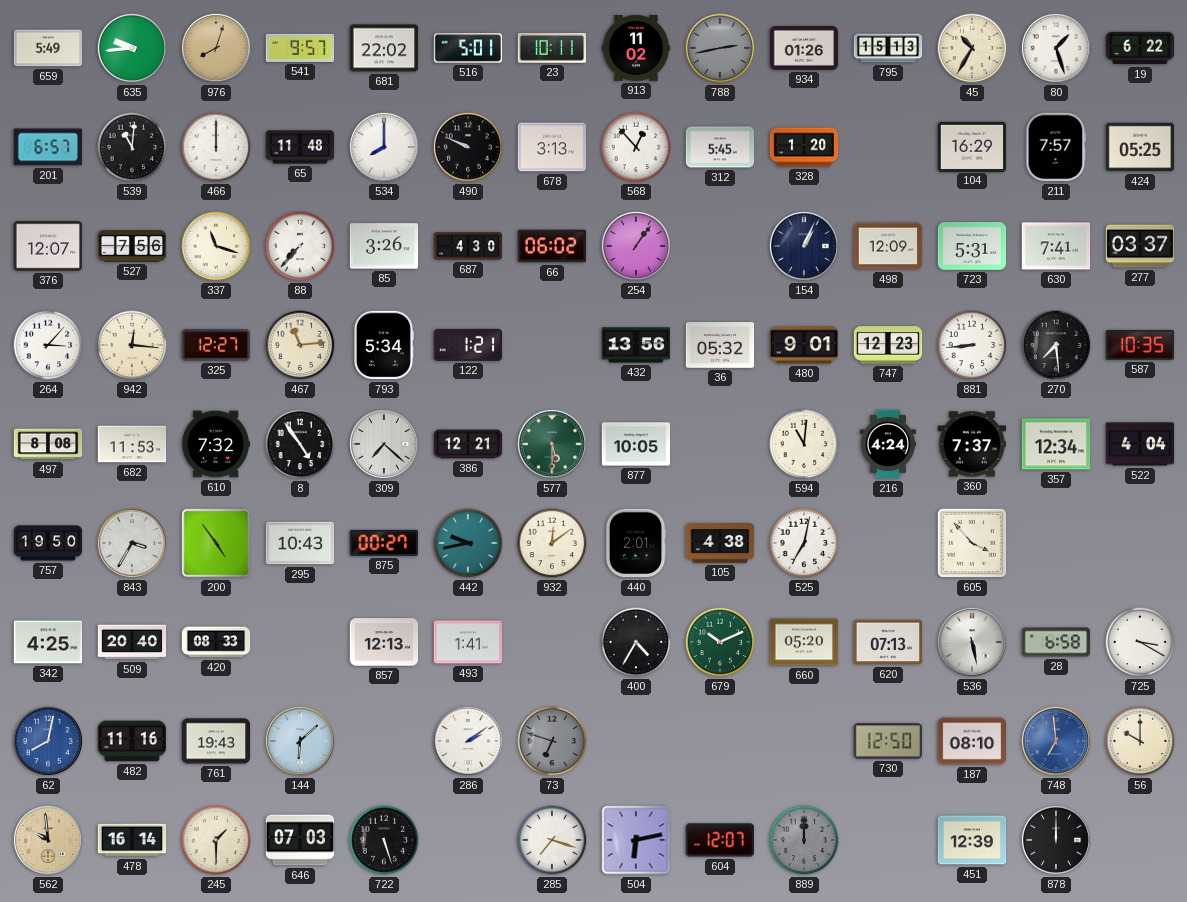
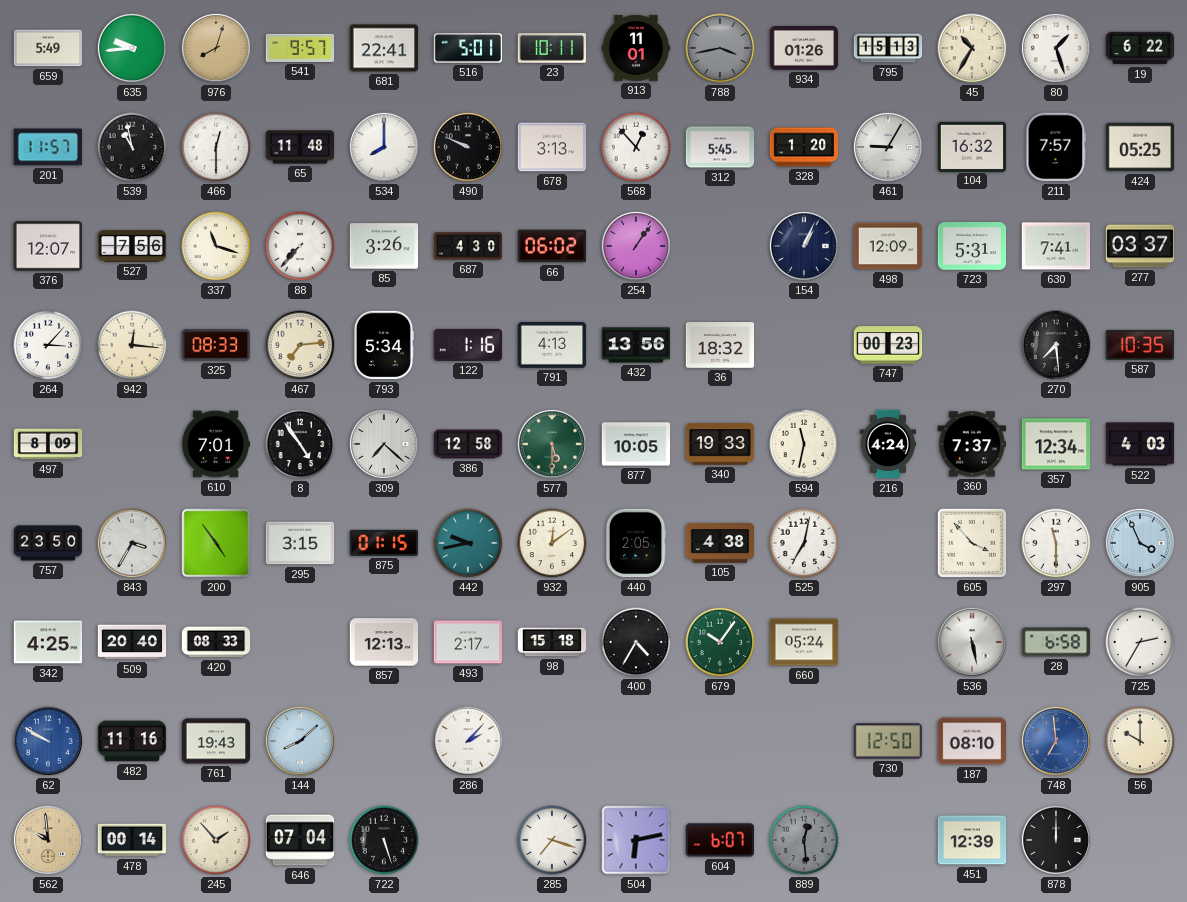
681: 22:02 -> 22:41
913: 11:02 -> 11:01
788: 2:43 -> 3:43
201: 6:57 -> 11:57
539: 11:01 -> 10:58
466: 12:00 -> 12:30
461: none -> 9:05
104: 16:29 -> 16:32
325: 12:27 -> 08:33
467: 11:14 -> 7:14
122: 1:21 -> 1:16
791: none -> 4:13
36: 05:32 -> 18:32
480: 9:01 -> none
747: 12:23 -> 00:23
881: 8:44 -> none
497: 8:08 -> 8:09
682: 11:53 -> none
610: 7:32 -> 7:01
386: 12:21 -> 12:58
340: none -> 19:33
594: 11:01 -> 11:32
522: 4:04 -> 4:03
757: 19:50 -> 23:50
295: 10:43 -> 3:15
875: 00:27 -> 01:15
440: 2:01 -> 2:05
297: none -> 11:30
905: none -> 3:56
493: 1:41 -> 2:17
98: none -> 15:18
679: 10:11 -> 10:06
660: 05:20 -> 05:24
620: 07:13 -> none
725: 3:20 -> 2:35
62: 8:02 -> 9:50
144: 6:08 -> 8:08
286: 2:09 -> 2:07
73: 6:48 -> none
478: 16:14 -> 00:14
245: 1:30 -> 1:53
646: 07:03 -> 07:04
604: 12:07 -> 6:07
889: 12:00 -> 12:29
